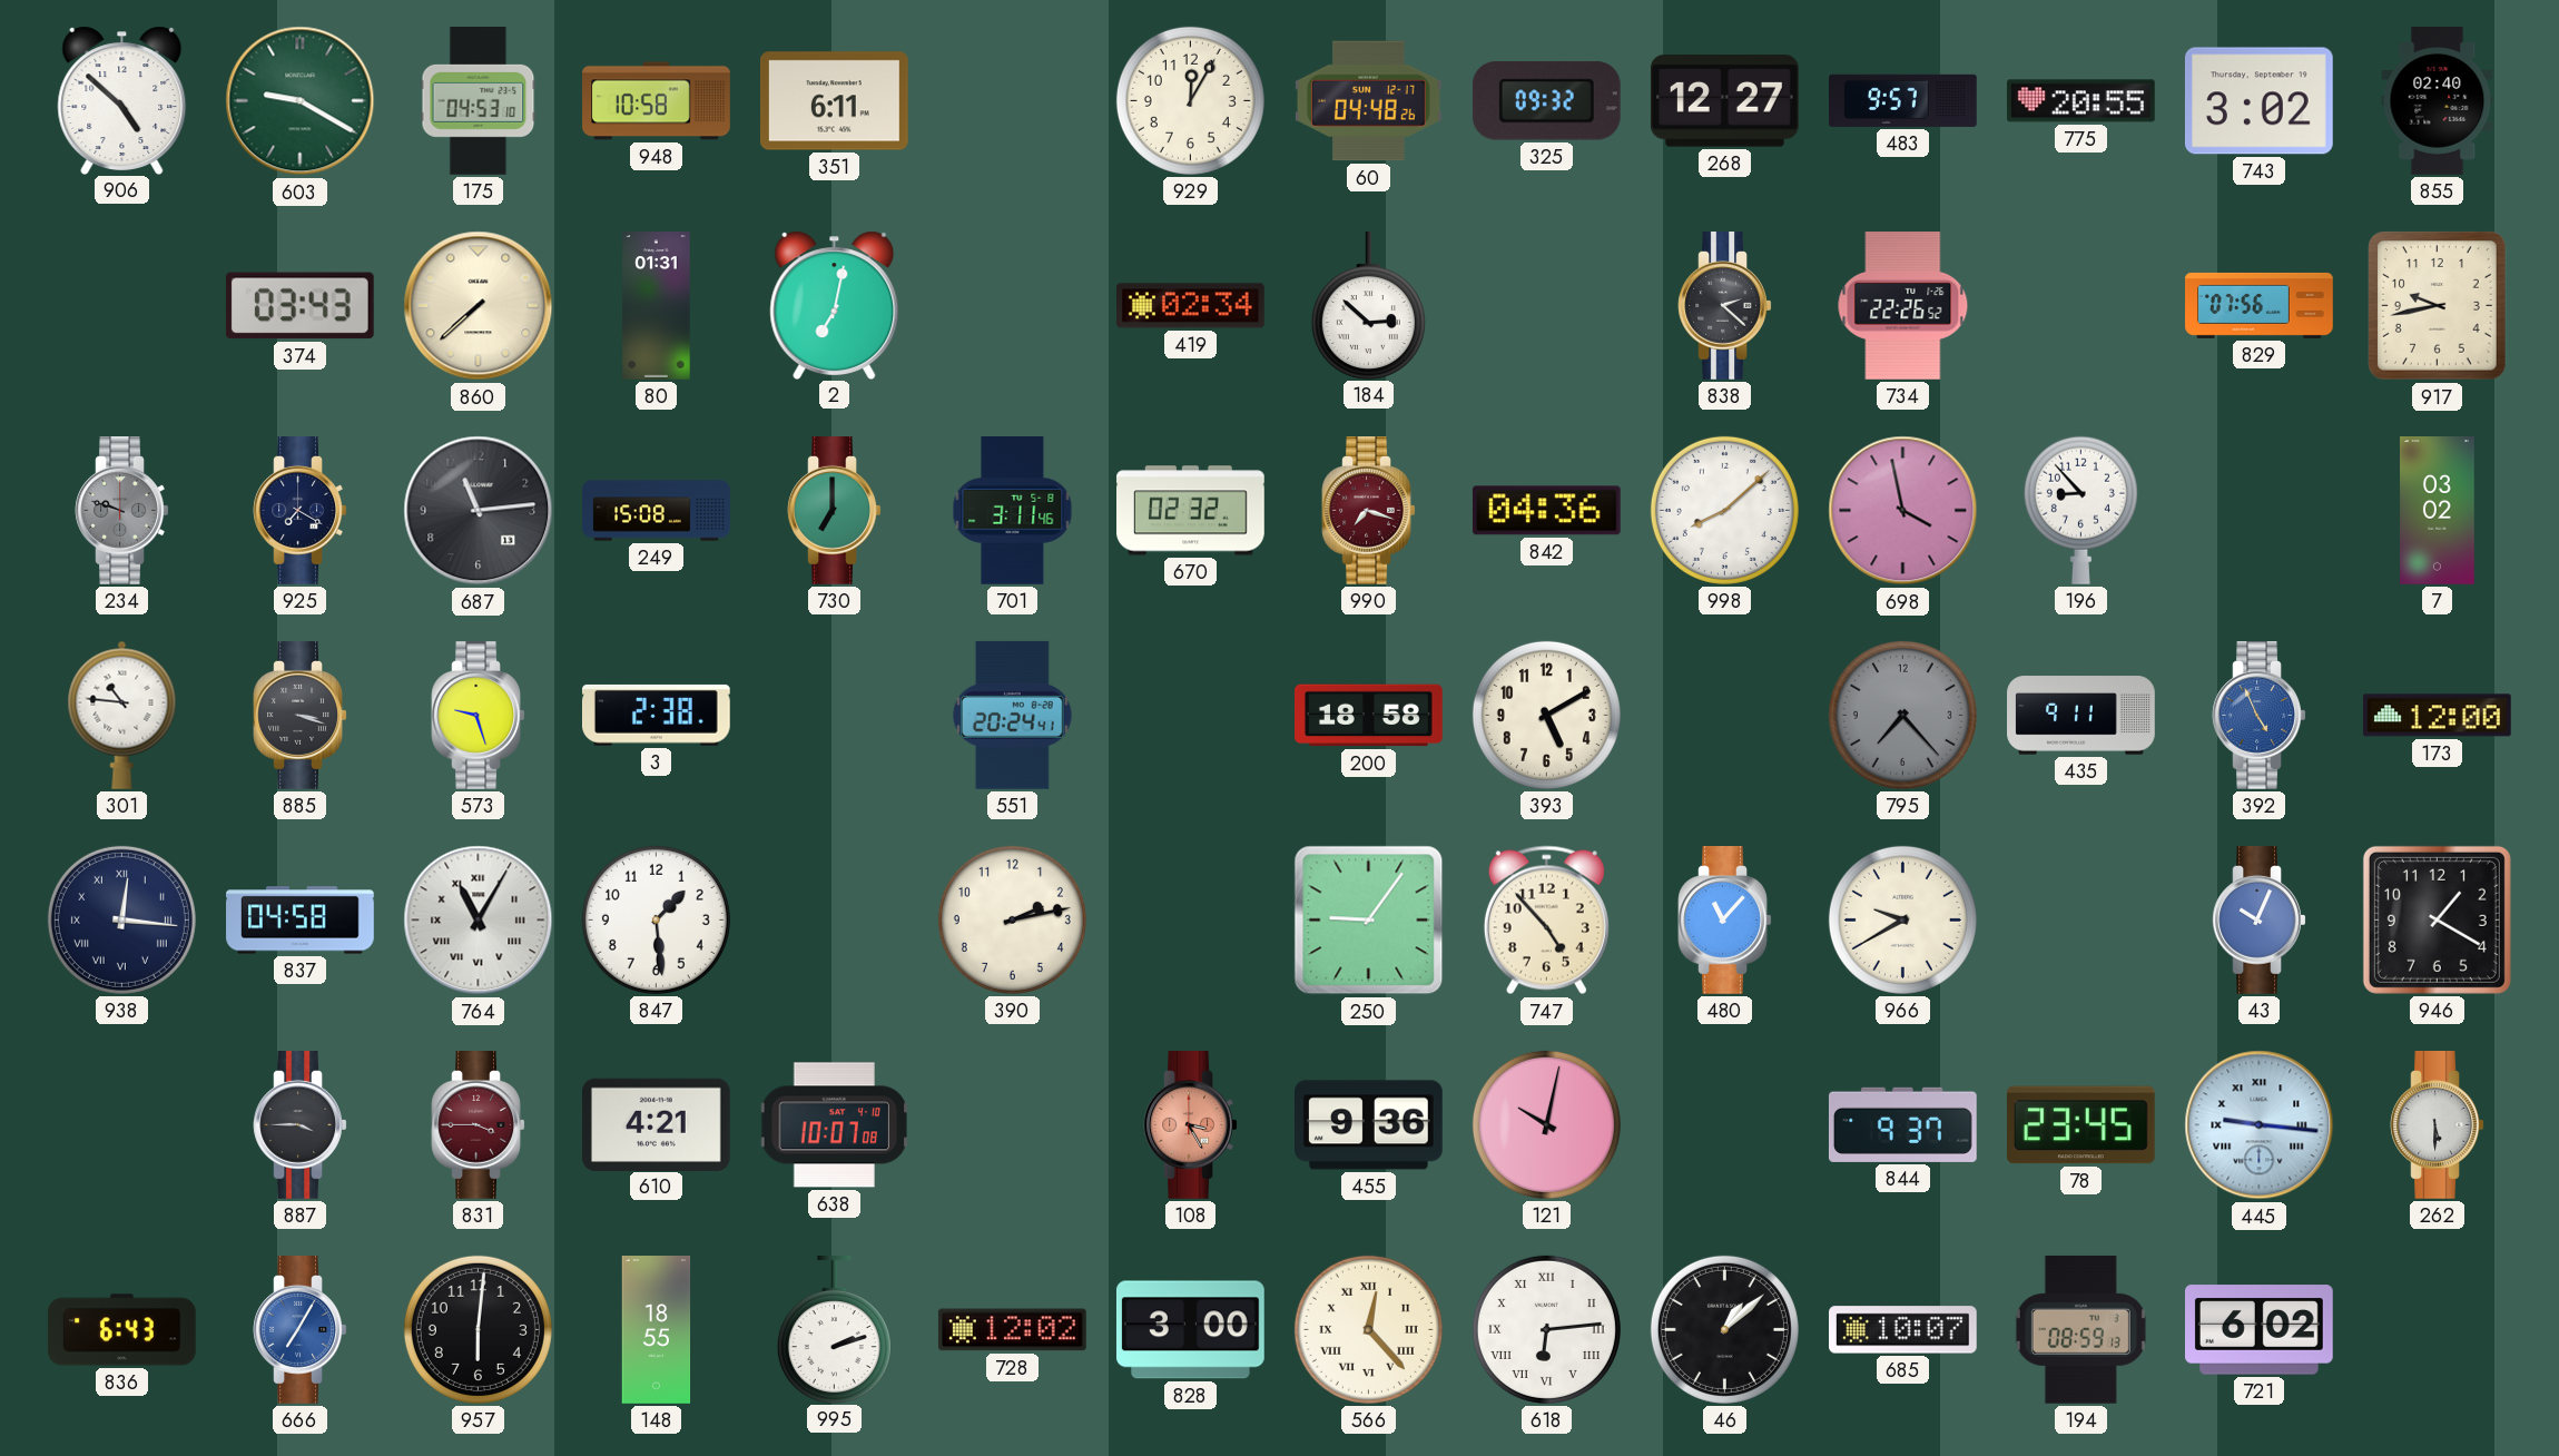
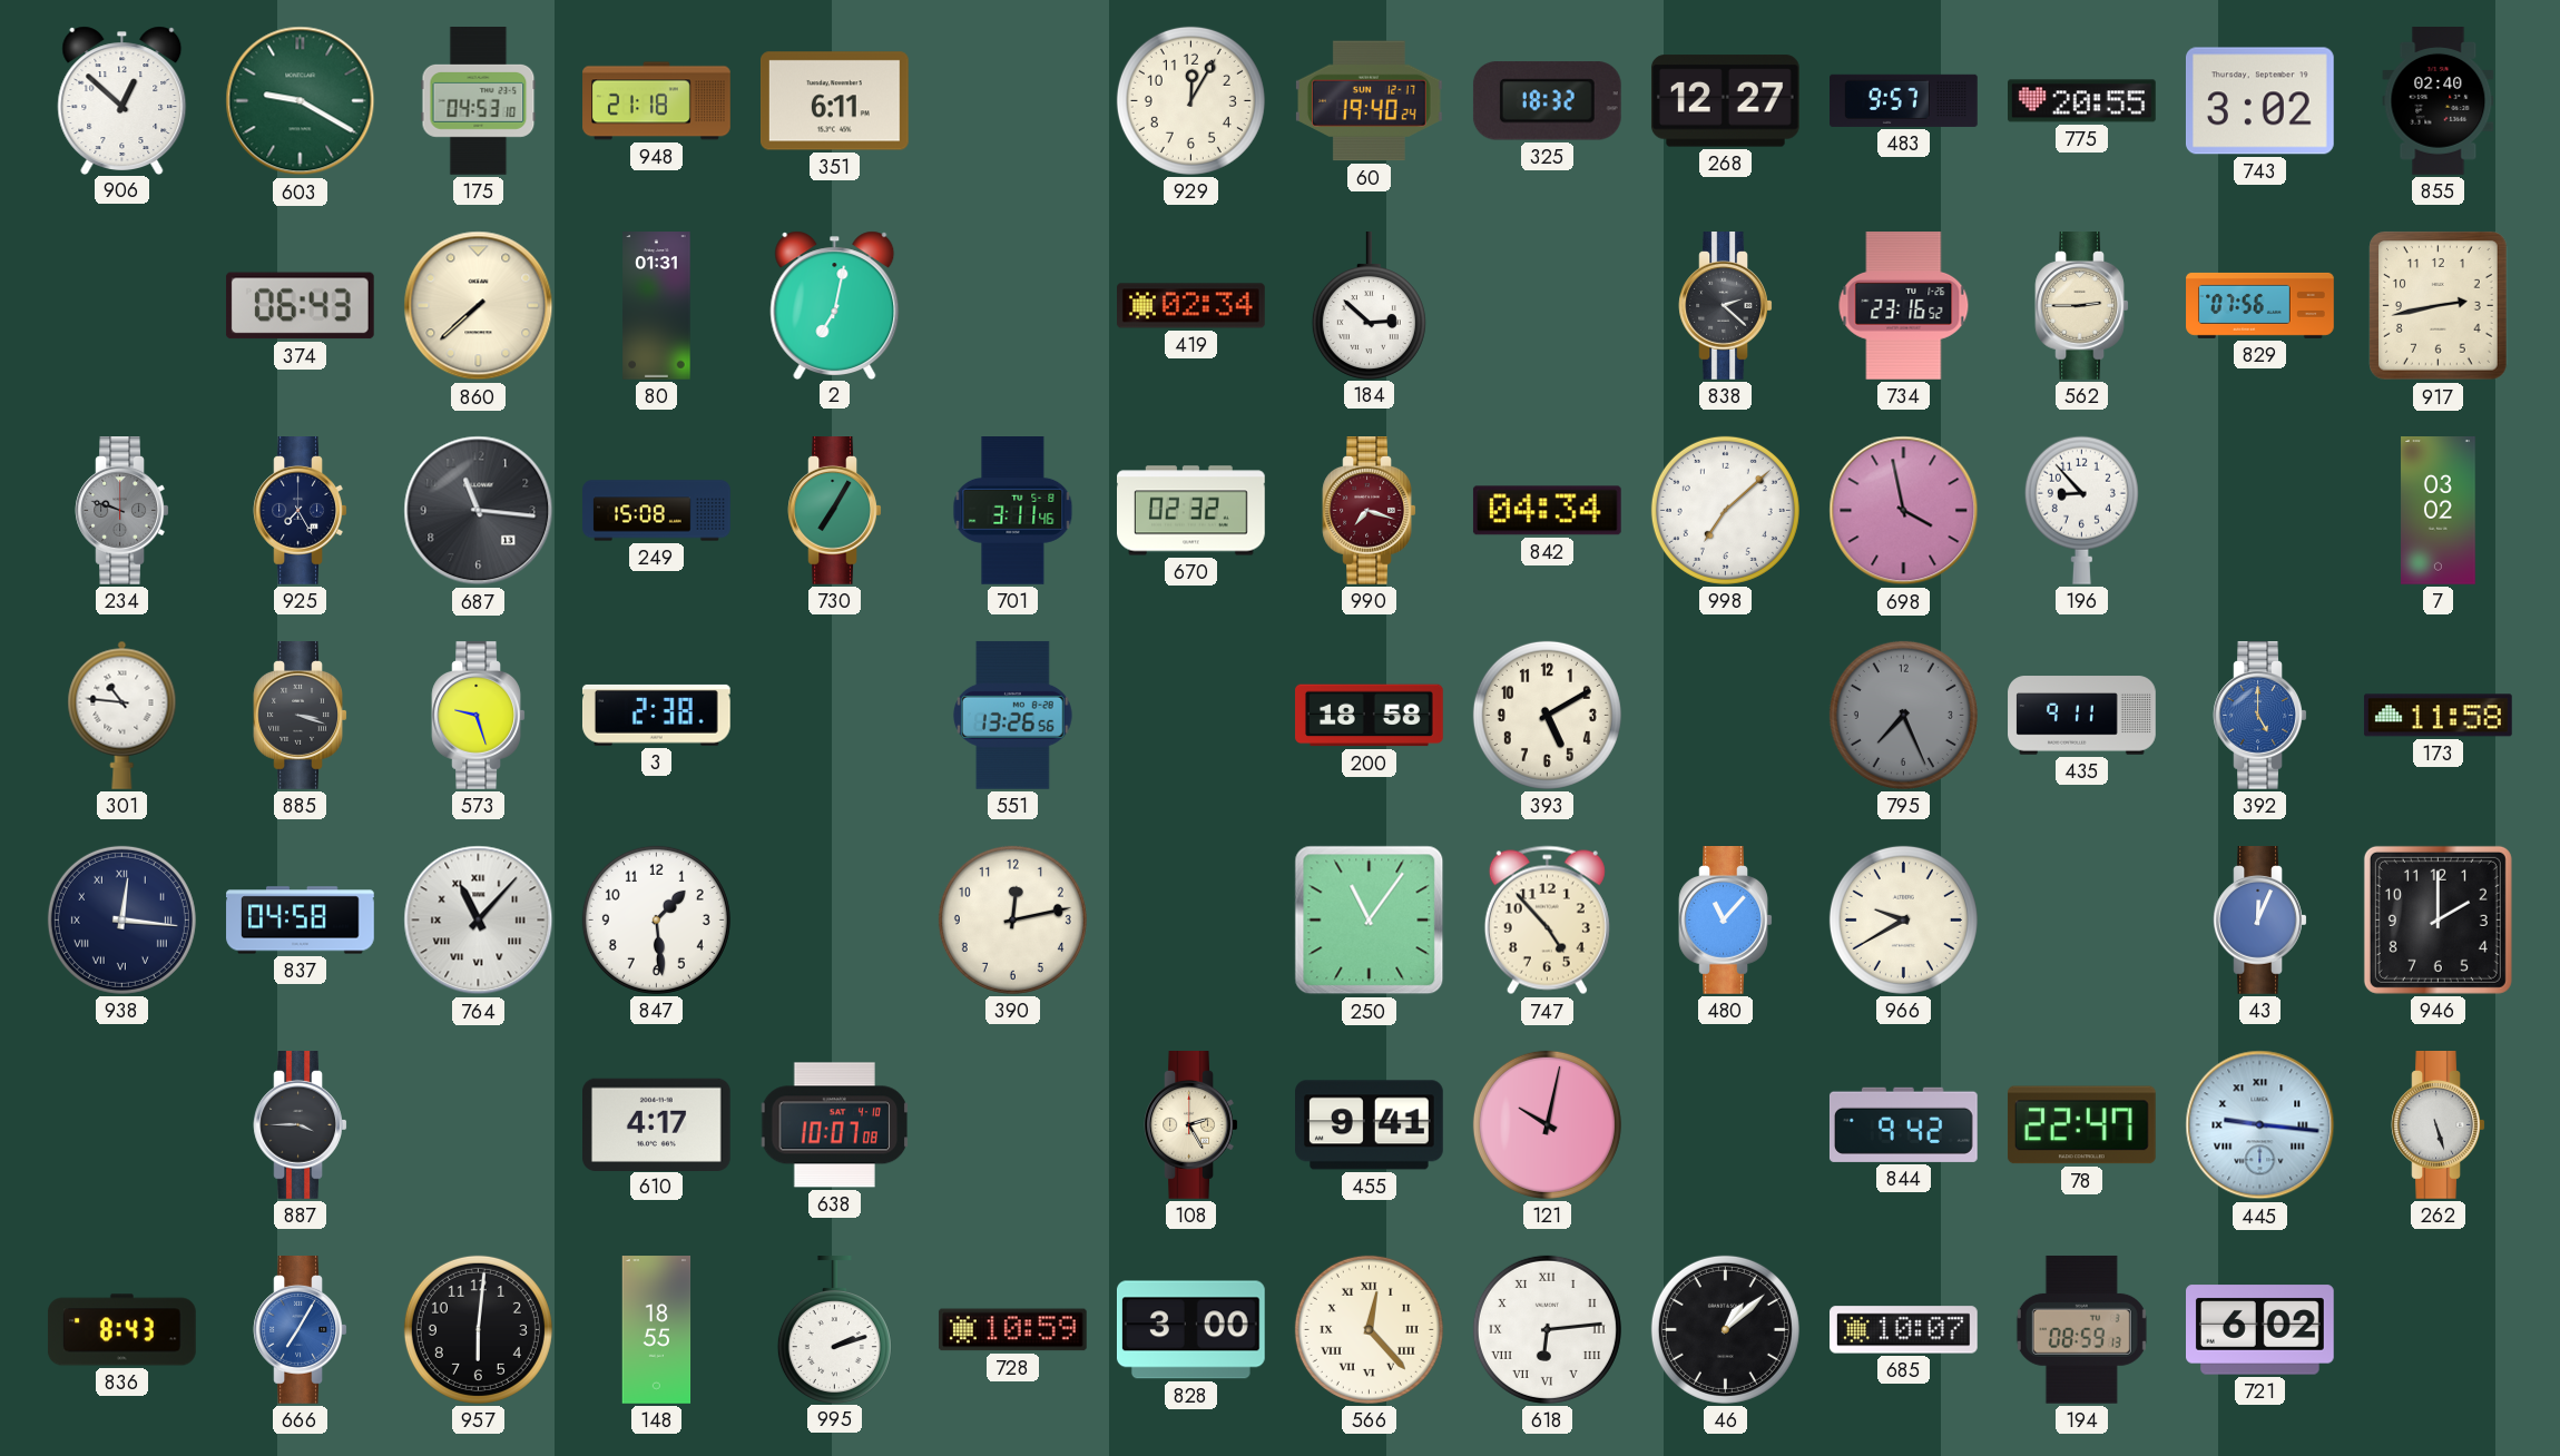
906: 4:52 -> 12:52
948: 10:58 -> 21:18
60: 04:48 -> 19:40
325: 09:32 -> 18:32
374: 03:43 -> 06:43
734: 22:26 -> 23:16
562: none -> 2:45
917: 9:43 -> 2:43
925: 7:20 -> 7:25
687: 11:14 -> 11:16
730: 7:00 -> 7:05
842: 04:36 -> 04:34
998: 8:08 -> 7:08
551: 20:24 -> 13:26
795: 7:23 -> 7:26
392: 4:56 -> 5:00
173: 12:00 -> 11:58
764: 11:05 -> 11:07
390: 2:13 -> 12:13
250: 9:06 -> 11:06
43: 10:04 -> 12:04
946: 1:20 -> 2:00
831: 3:45 -> none
610: 4:21 -> 4:17
108: 3:25 -> 2:25
108 dial: salmon -> cream
455: 9:36 -> 9:41
844: 9:37 -> 9:42
78: 23:45 -> 22:47
262: 5:30 -> 5:27
836: 6:43 -> 8:43
728: 12:02 -> 10:59
